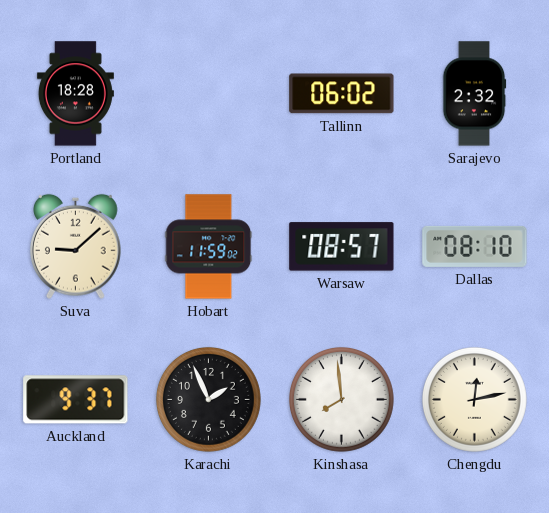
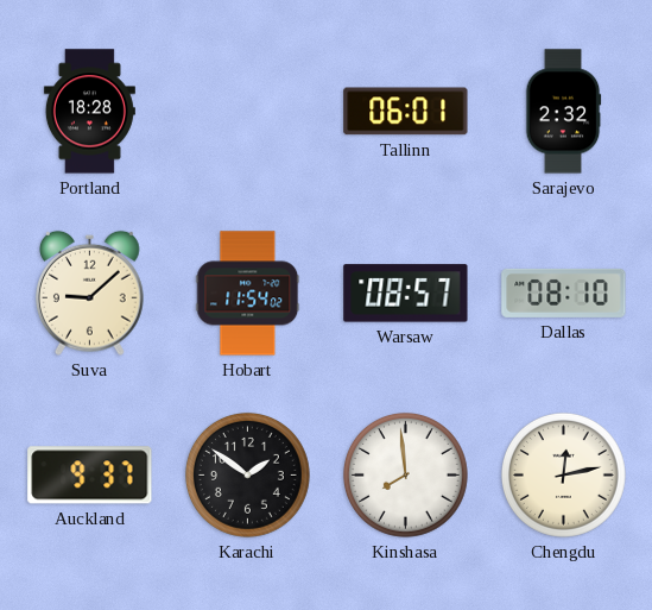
Tallinn: 06:02 -> 06:01
Hobart: 11:59 -> 11:54
Karachi: 1:56 -> 1:51
